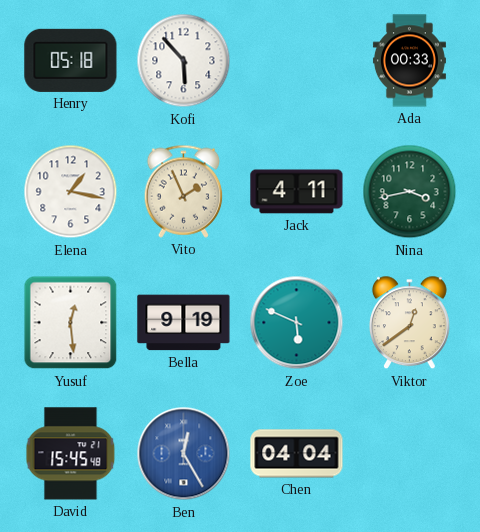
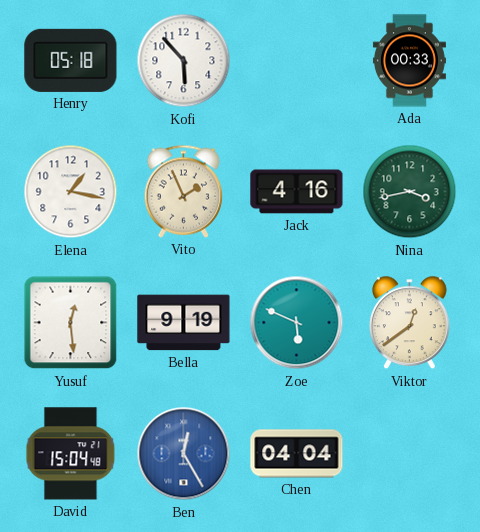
Jack: 4:11 -> 4:16
David: 15:45 -> 15:04
